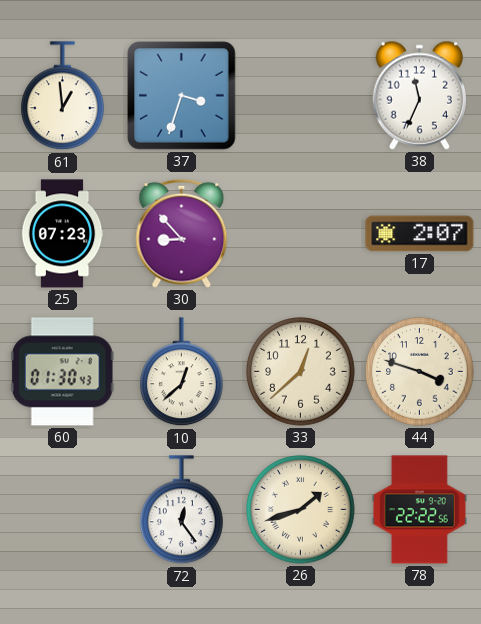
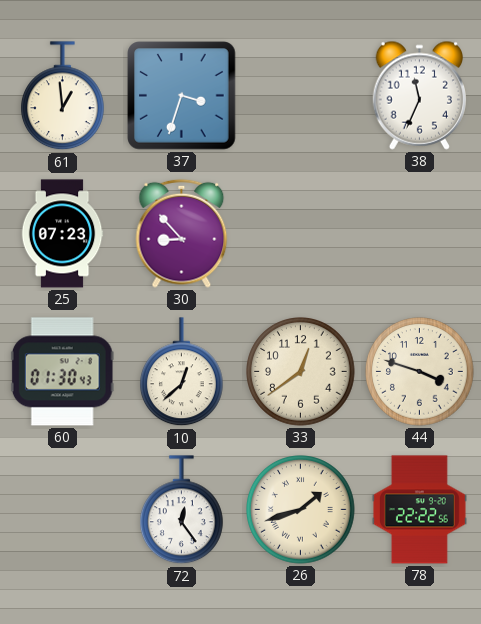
17: 2:07 -> none
33: 12:38 -> 12:39
